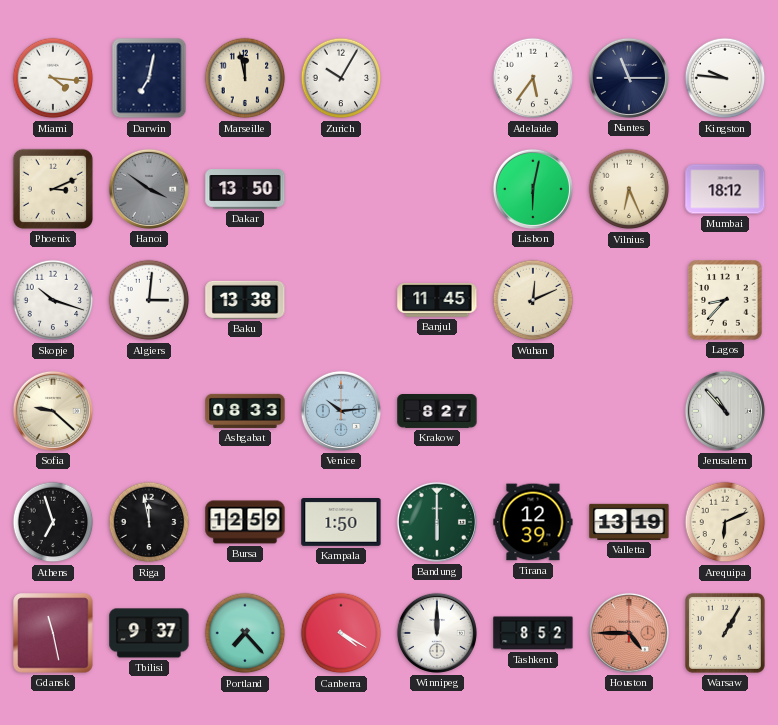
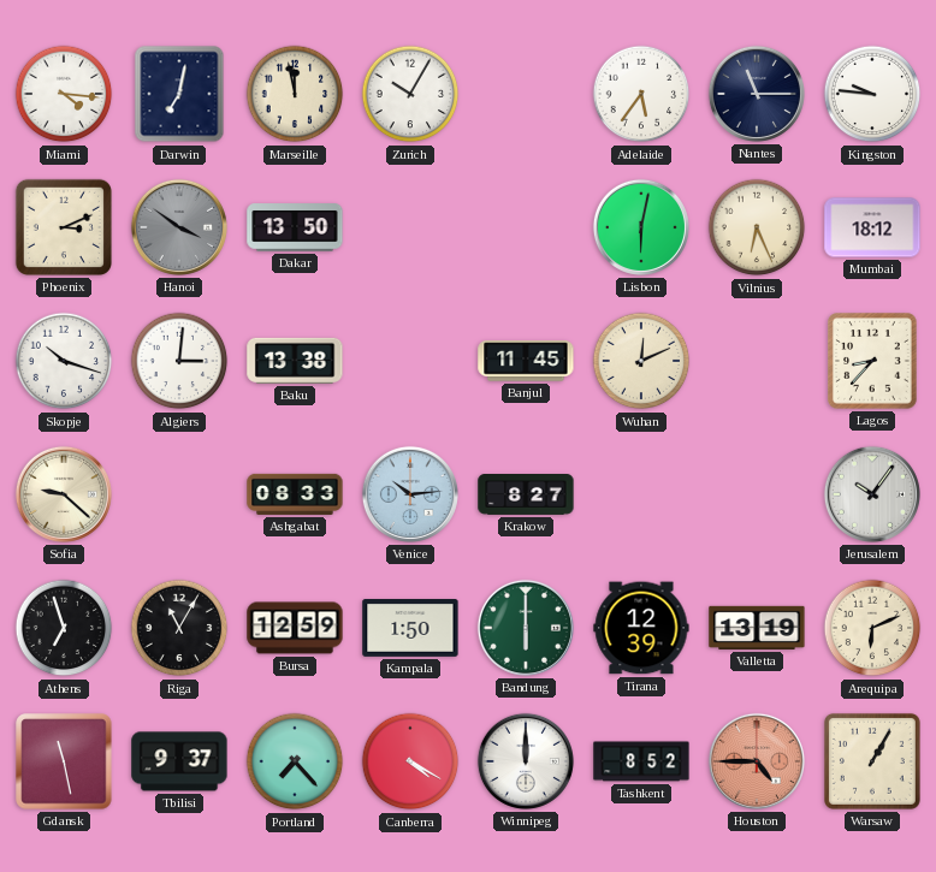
Jerusalem: 10:53 -> 10:06
Riga: 11:58 -> 11:05
